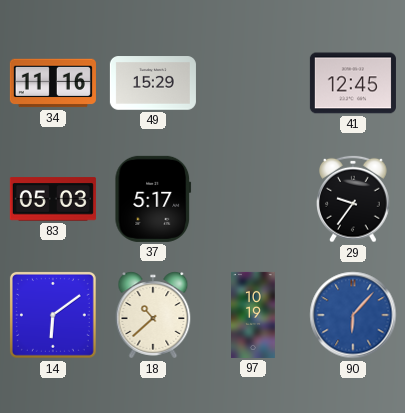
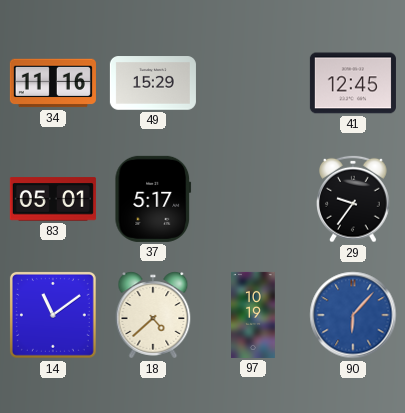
83: 05:03 -> 05:01
14: 6:09 -> 11:09
18: 10:38 -> 4:38
